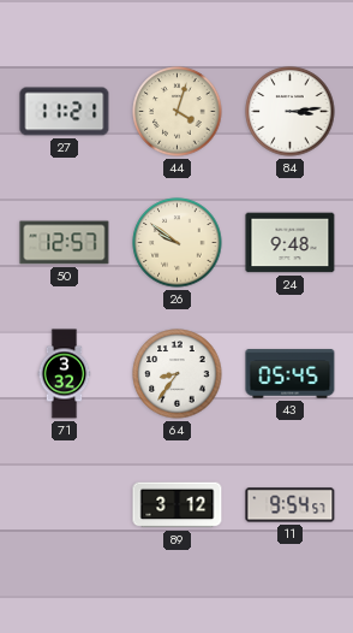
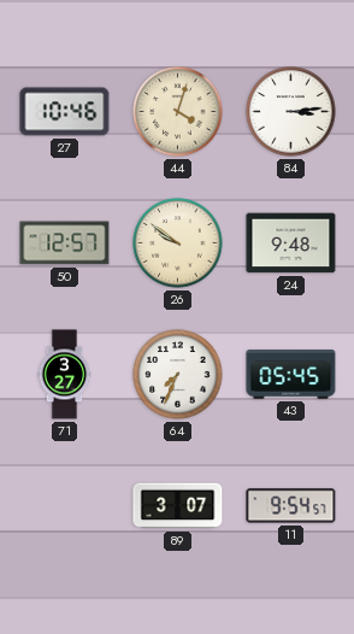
27: 11:21 -> 10:46
71: 3:32 -> 3:27
64: 8:36 -> 7:34
89: 3:12 -> 3:07
